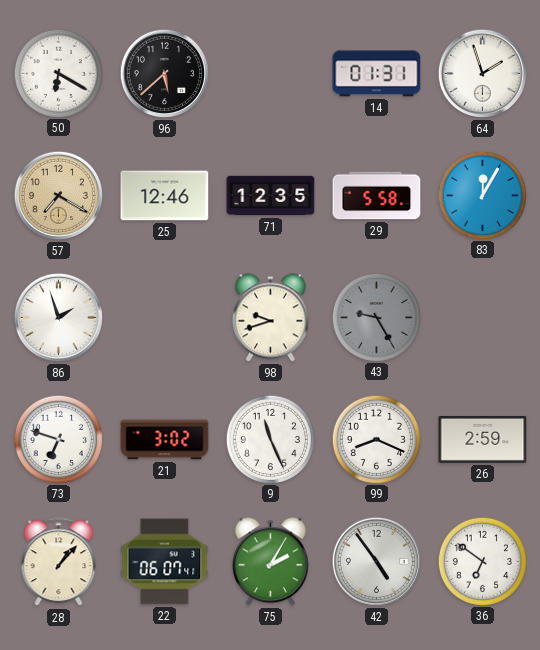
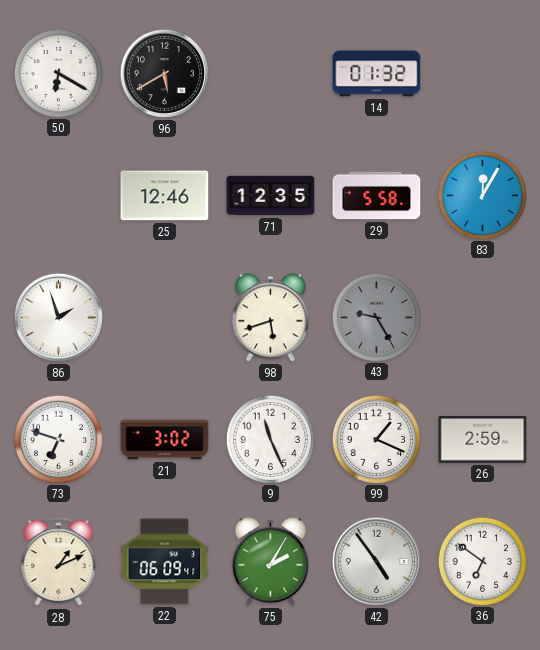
96: 5:38 -> 5:40
14: 01:31 -> 01:32
64: 1:57 -> none
57: 7:20 -> none
98: 9:42 -> 5:42
99: 8:19 -> 1:19
28: 1:07 -> 1:11
22: 06:07 -> 06:09
